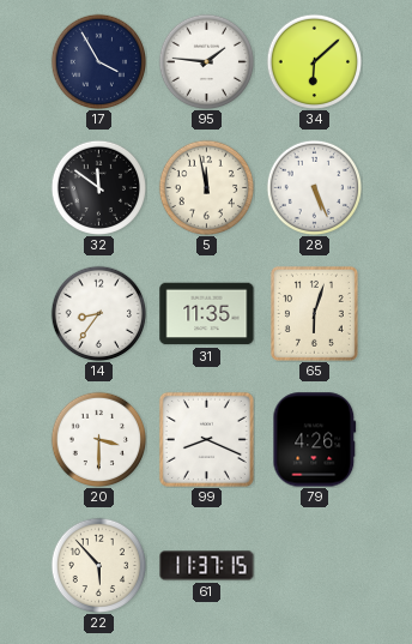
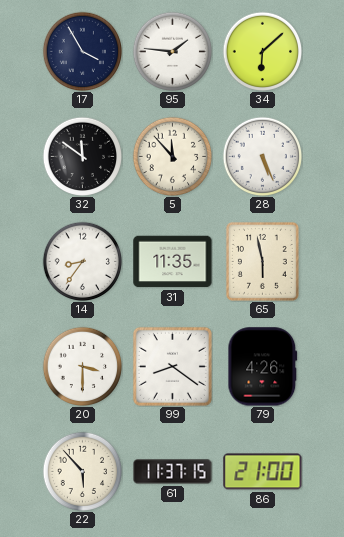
5: 11:58 -> 11:53
65: 6:03 -> 5:58
99: 8:19 -> 8:21
86: none -> 21:00
